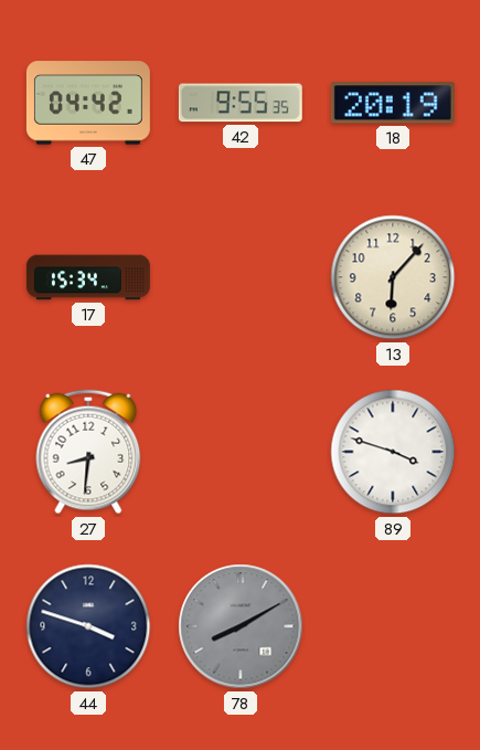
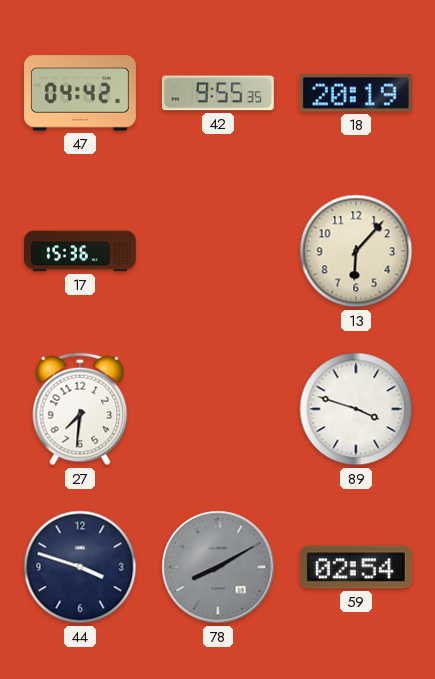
17: 15:34 -> 15:36
27: 8:31 -> 7:31
59: none -> 02:54
